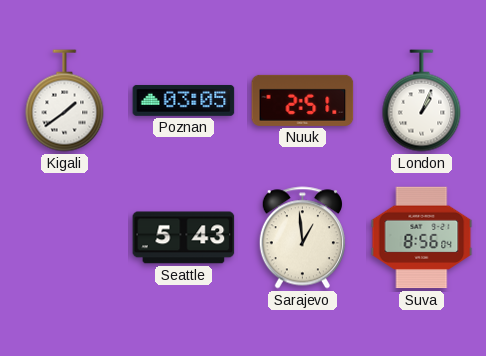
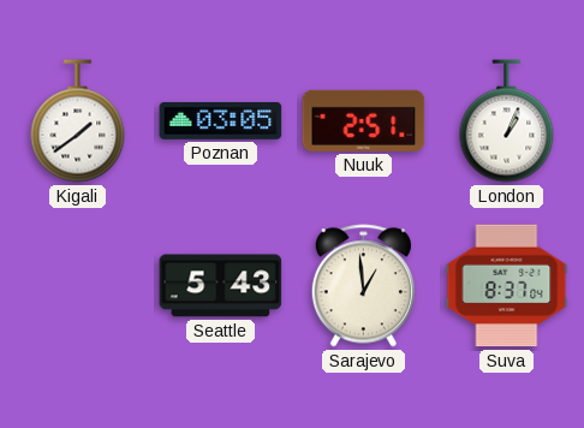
Suva: 8:56 -> 8:37
